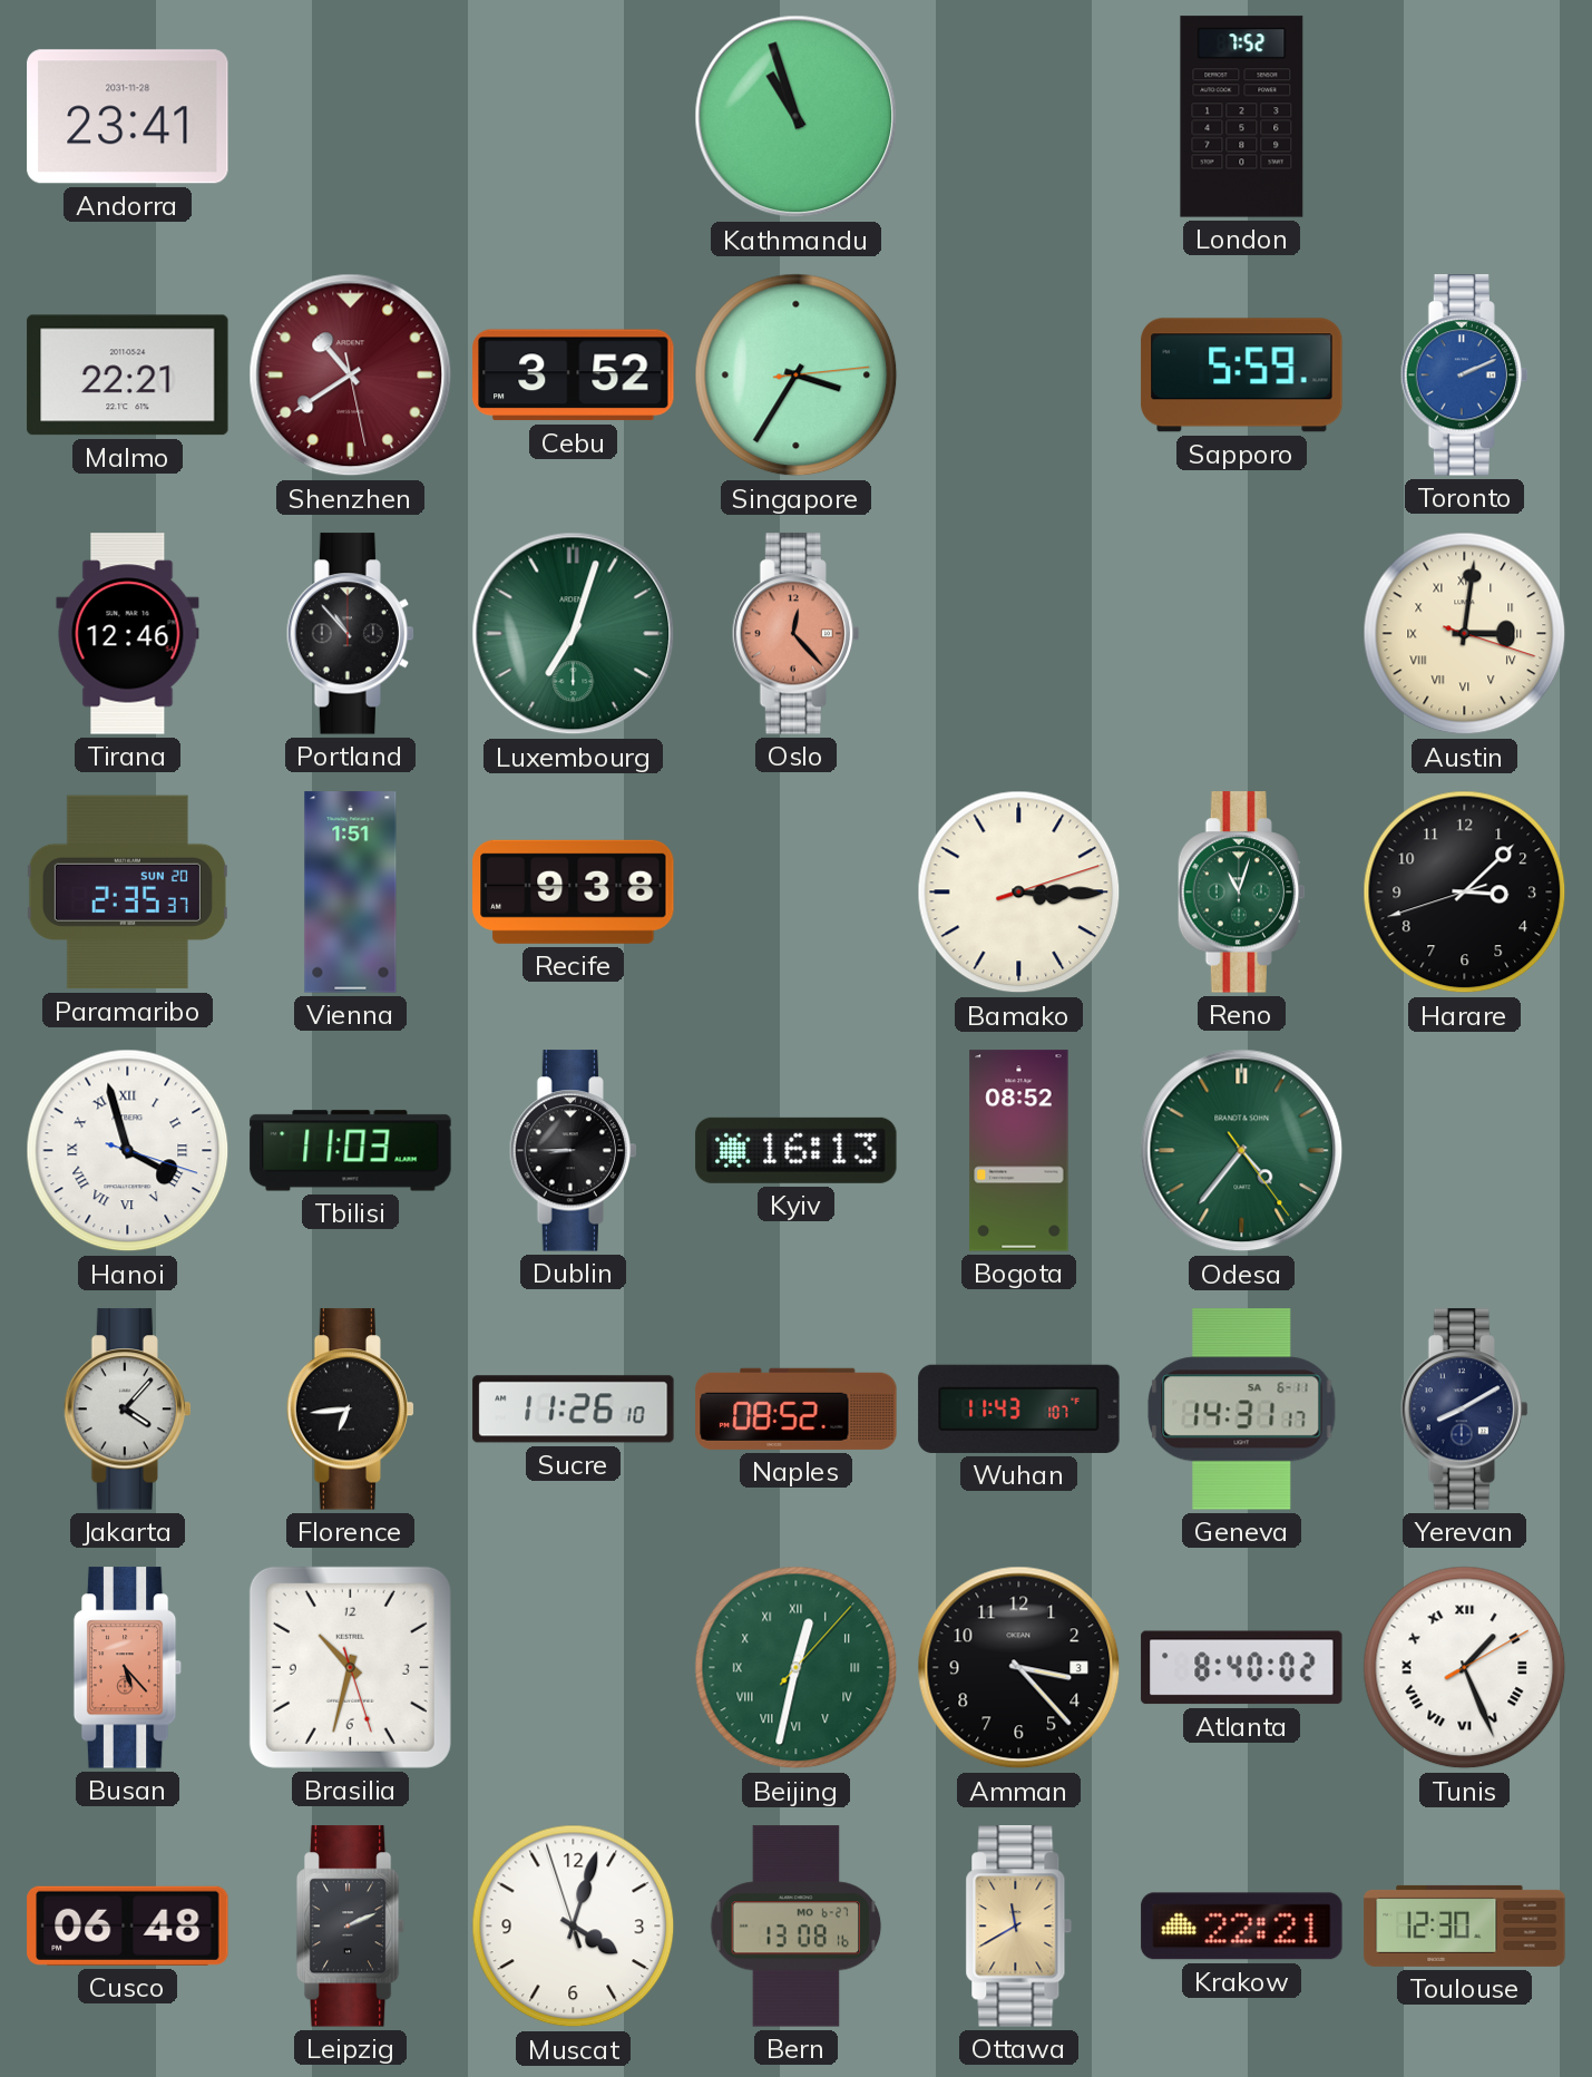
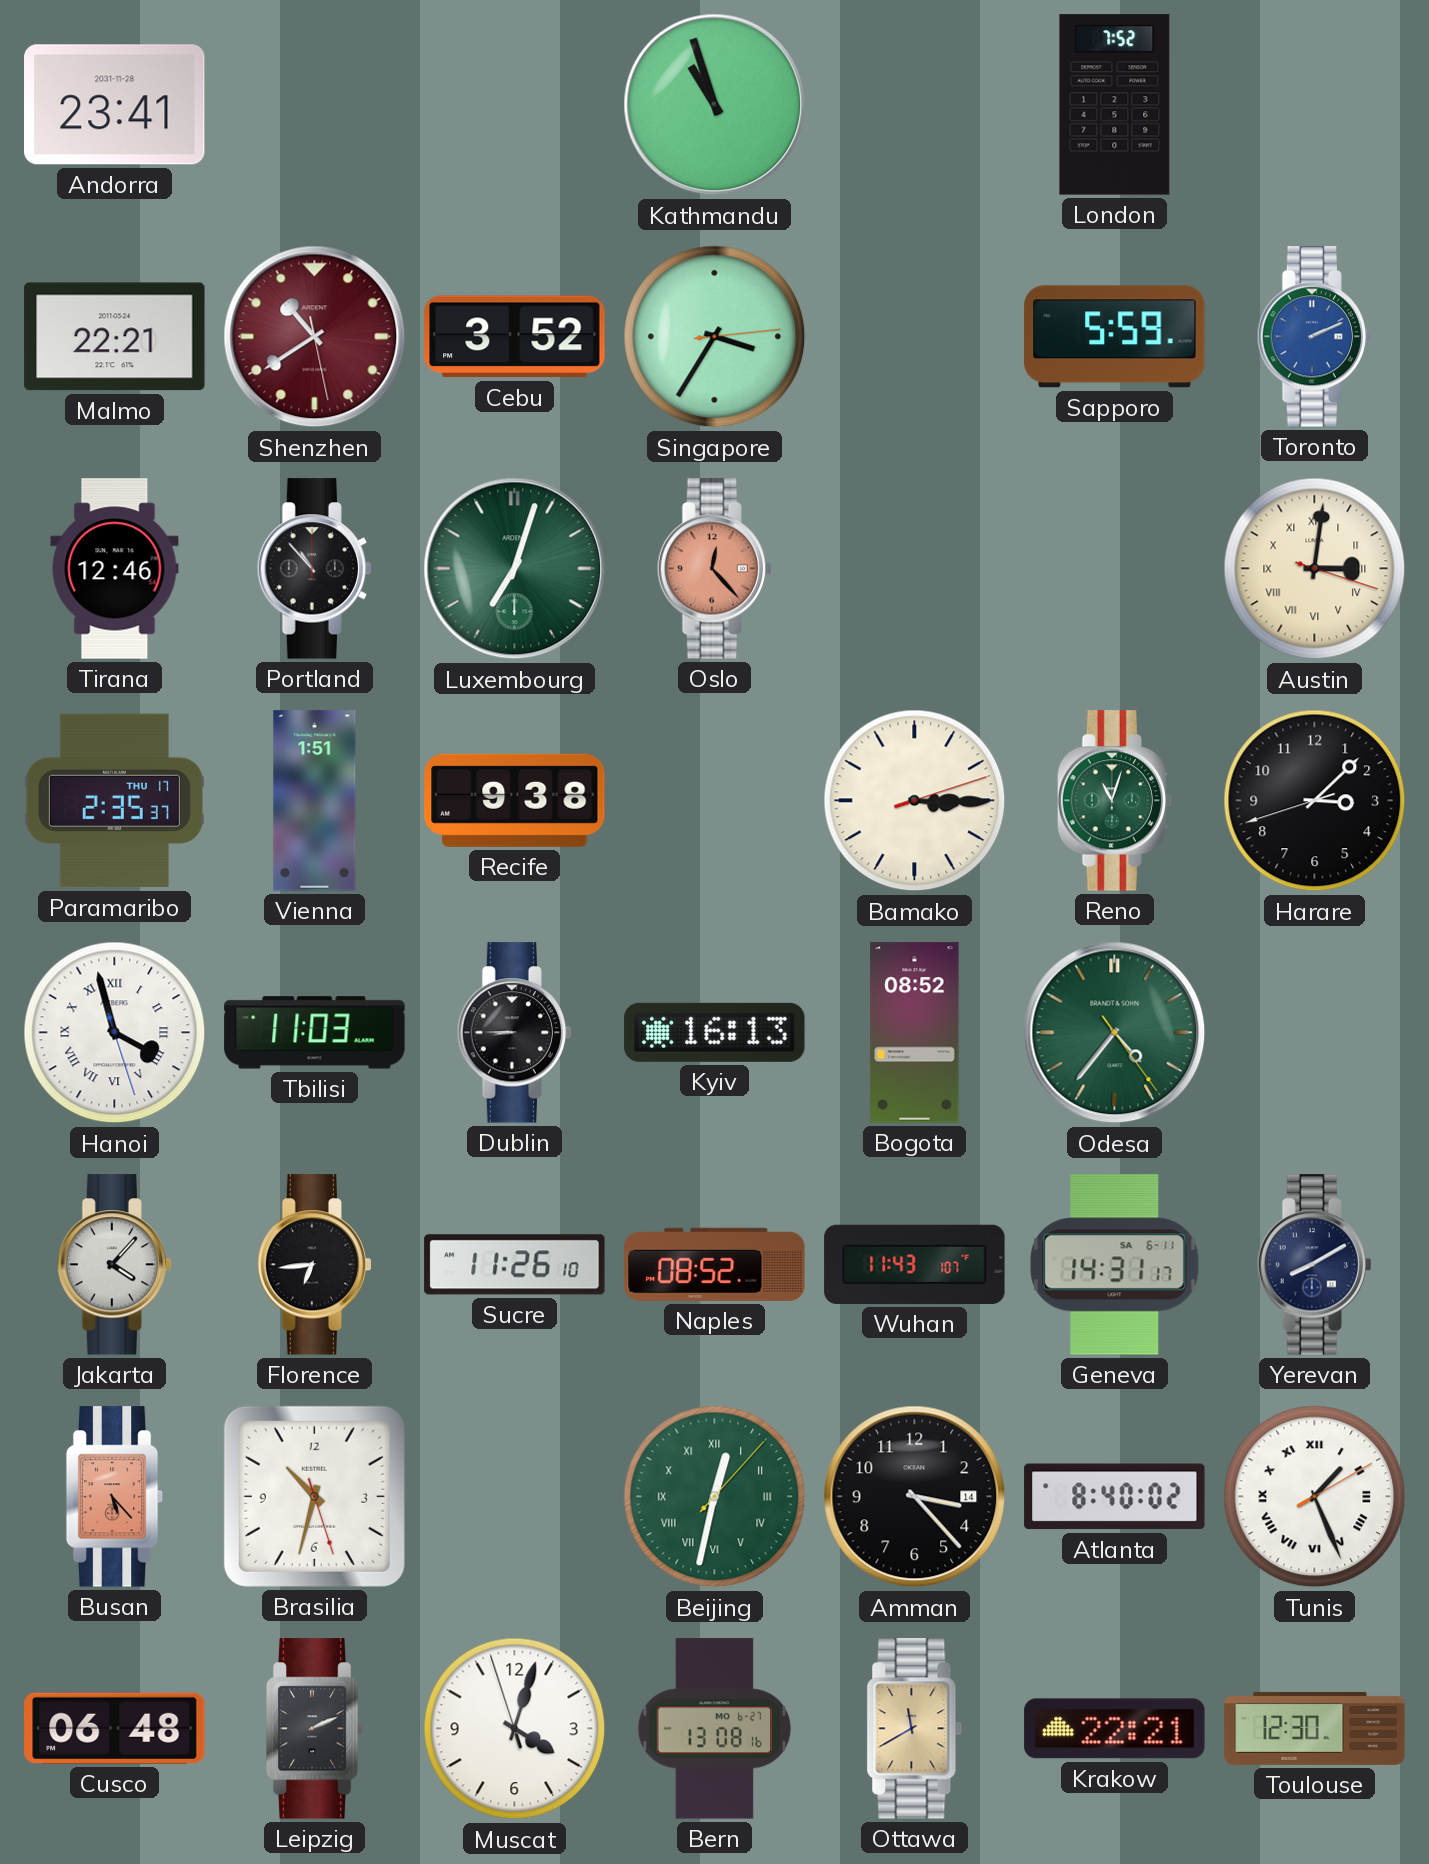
Paramaribo date: SUN 20 -> THU 17
Hanoi: 3:57:18 -> 3:57:27
Amman date: 3 -> 14
